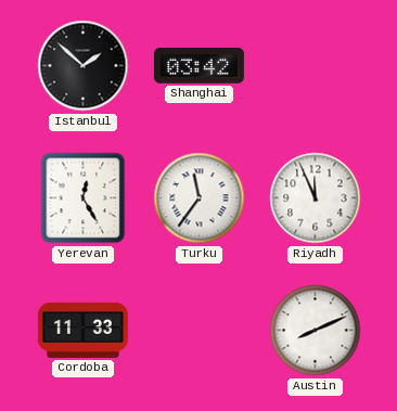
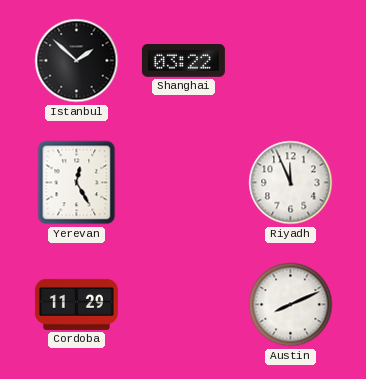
Shanghai: 03:42 -> 03:22
Turku: 11:36 -> none
Cordoba: 11:33 -> 11:29
